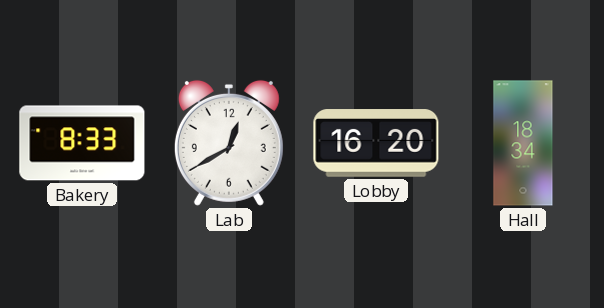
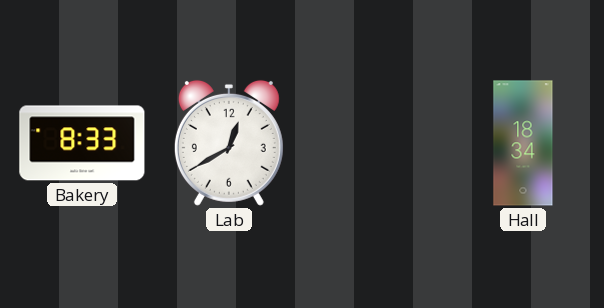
Lobby: 16:20 -> none
